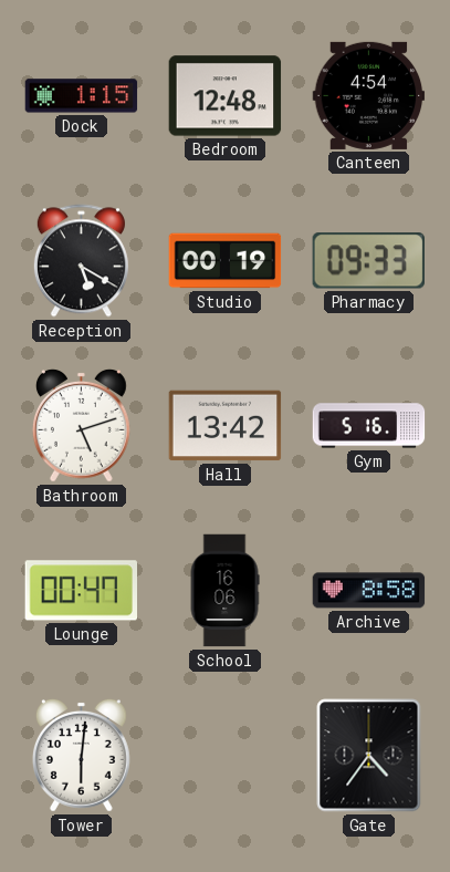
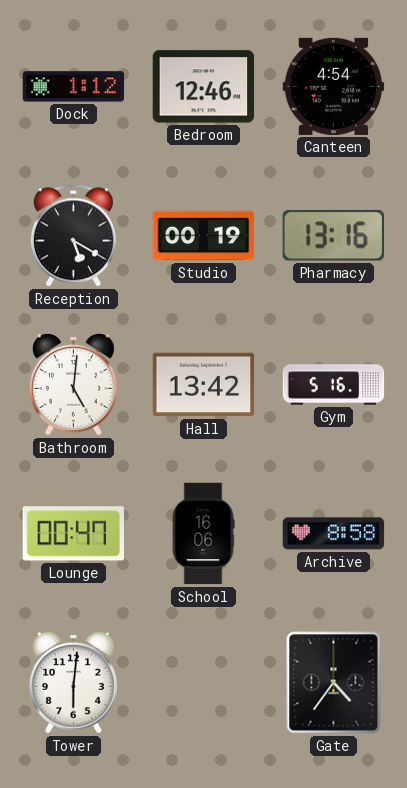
Dock: 1:15 -> 1:12
Bedroom: 12:48 -> 12:46
Pharmacy: 09:33 -> 13:16
Bathroom: 5:12 -> 5:01
